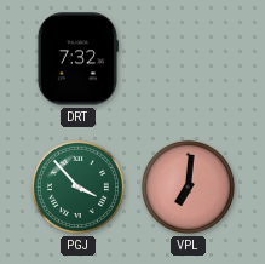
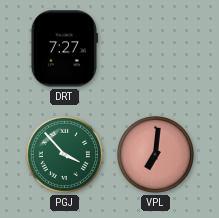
DRT: 7:32 -> 7:27
